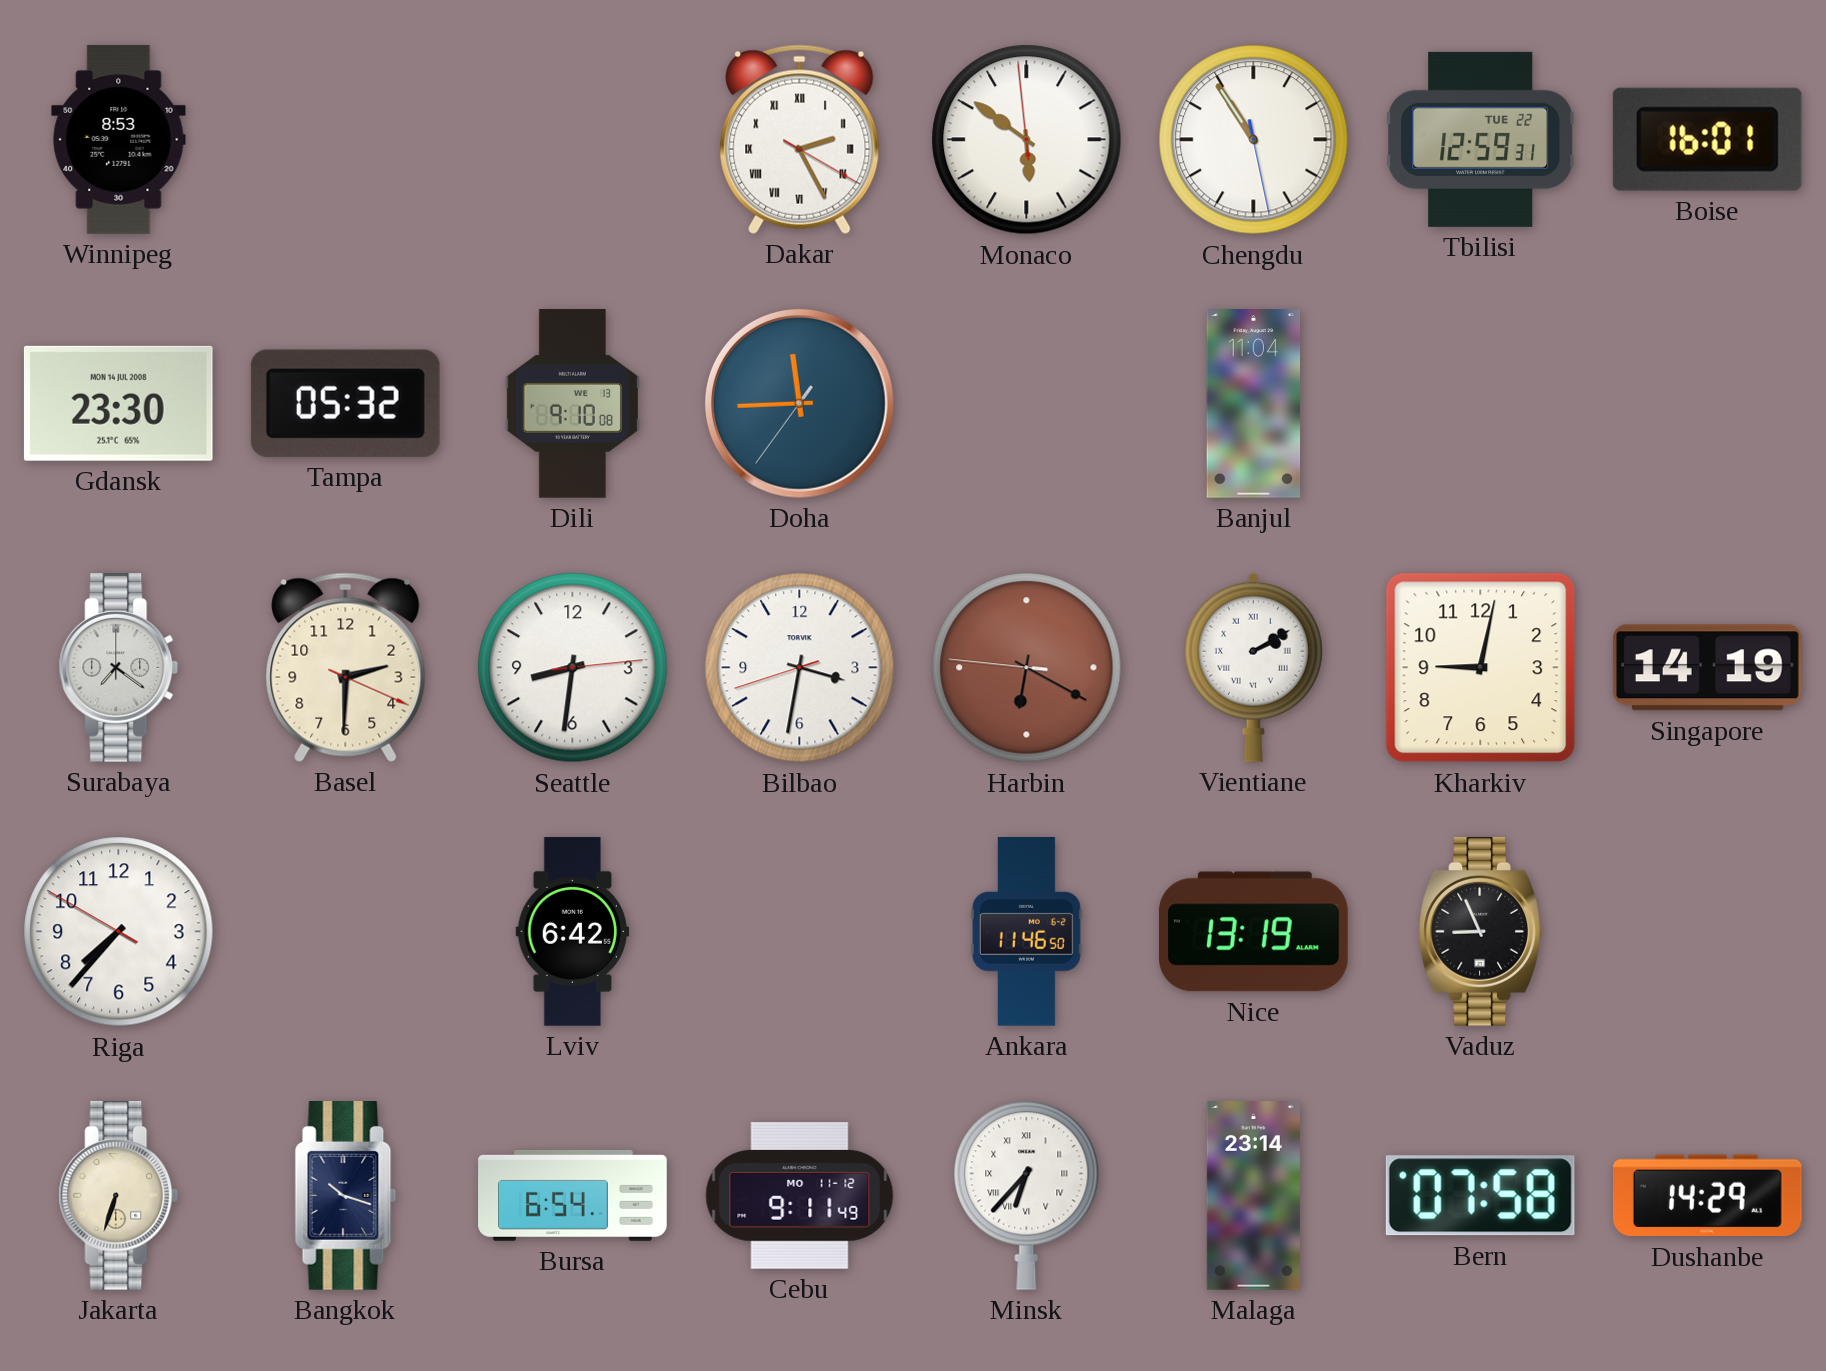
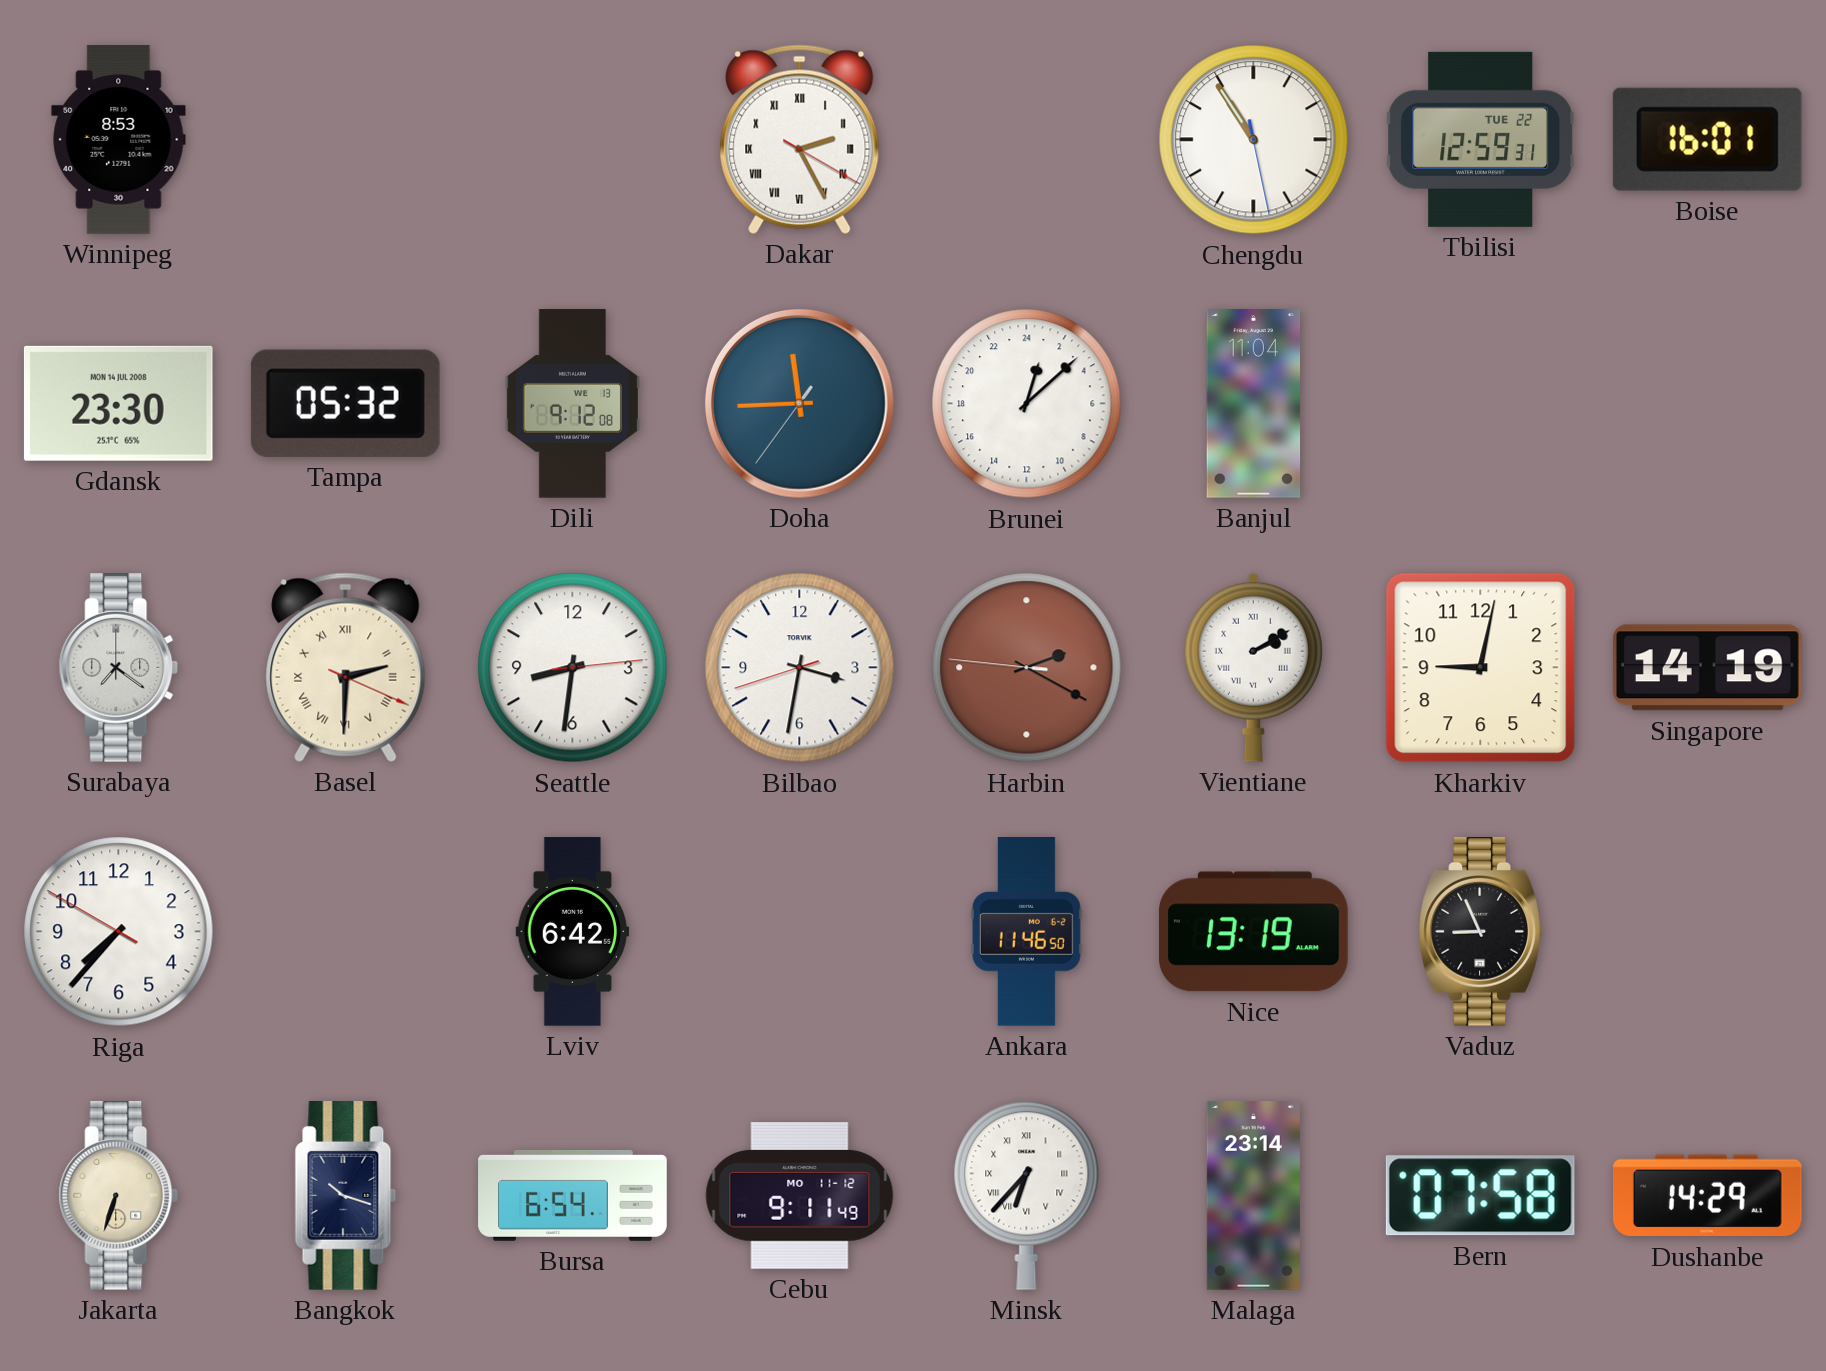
Monaco: 5:50 -> none
Dili: 9:10 -> 9:12
Brunei: none -> 1:08
Basel numerals: Arabic -> Roman
Harbin: 6:19 -> 2:19
